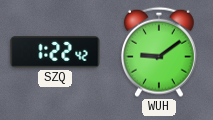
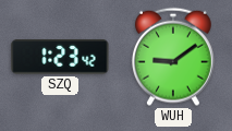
SZQ: 1:22 -> 1:23
